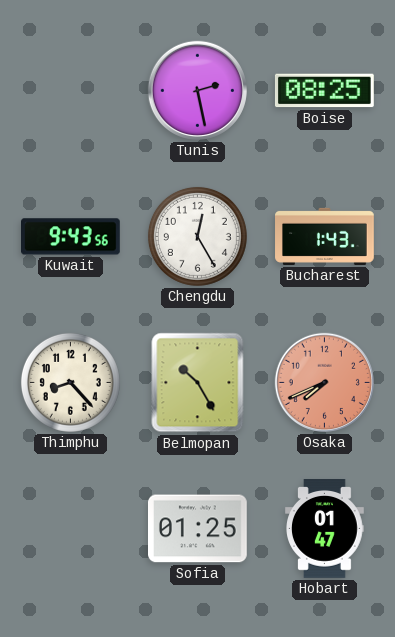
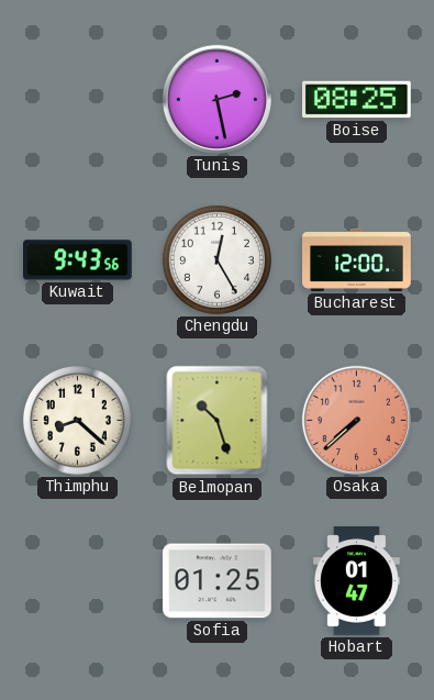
Bucharest: 1:43 -> 12:00
Thimphu: 8:23 -> 8:22
Belmopan: 10:25 -> 10:27
Osaka: 7:41 -> 7:38
